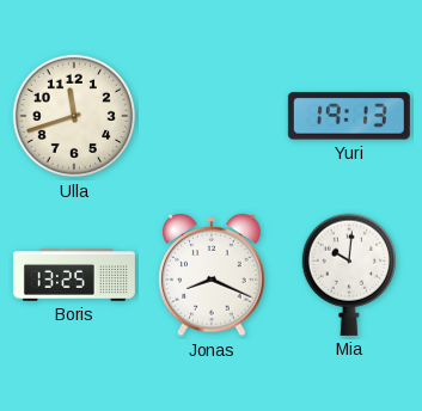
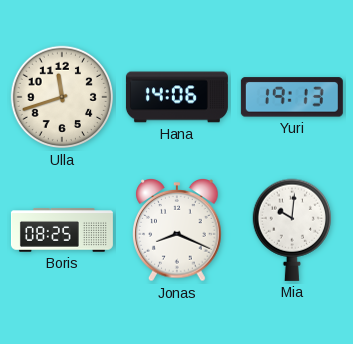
Hana: none -> 14:06
Boris: 13:25 -> 08:25
